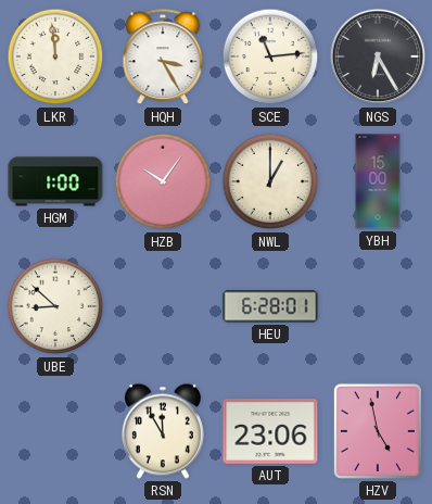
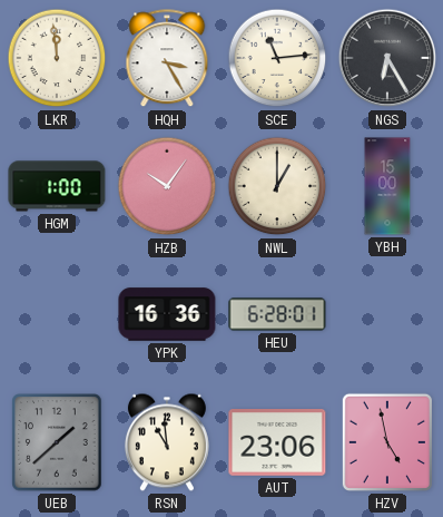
UBE: 8:52 -> none
YPK: none -> 16:36
UEB: none -> 1:38
RSN: 11:55 -> 10:59
